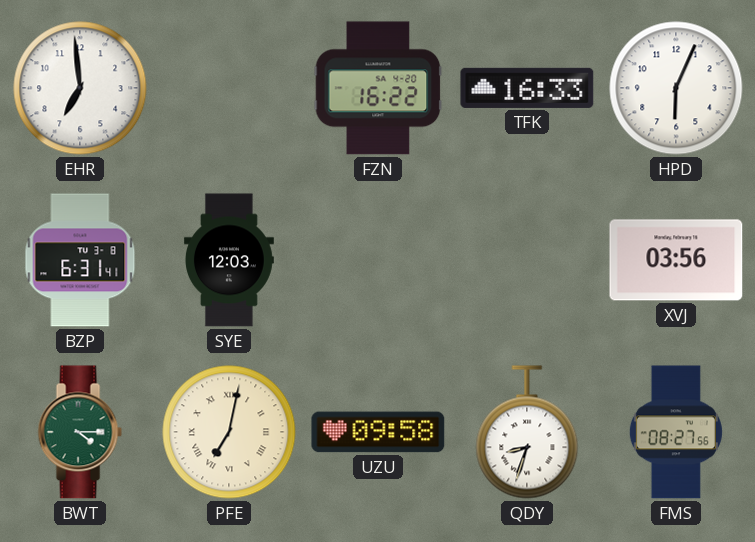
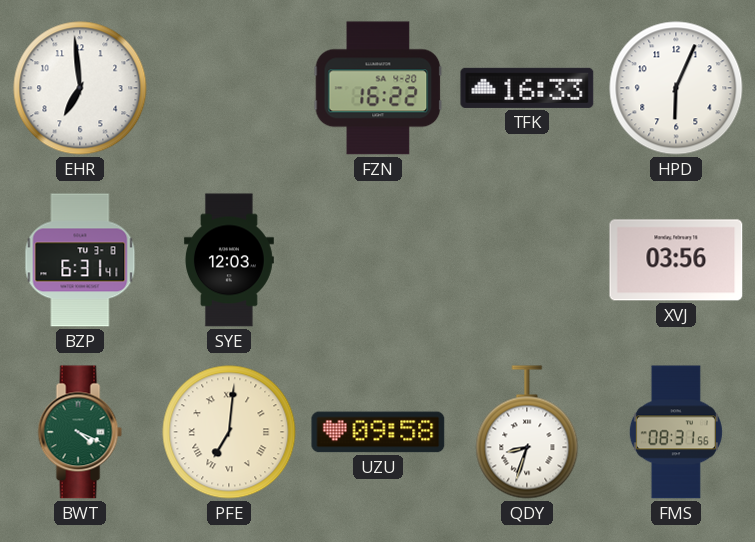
BWT: 4:15 -> 4:19
PFE: 7:02 -> 7:01
FMS: 08:27 -> 08:31
